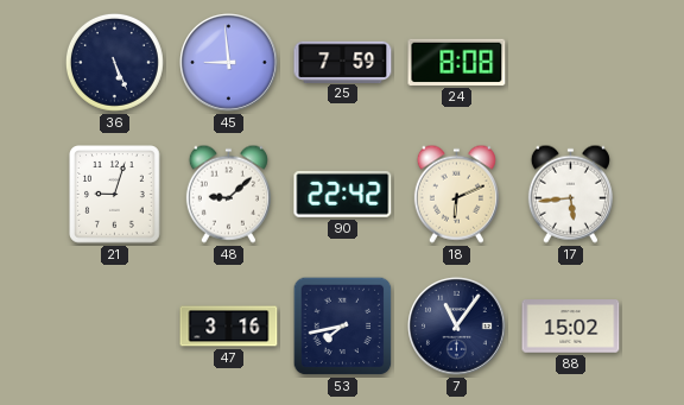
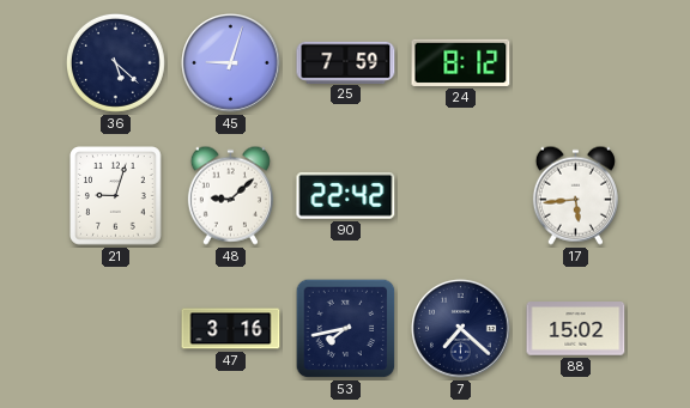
36: 5:26 -> 5:22
45: 8:59 -> 9:03
24: 8:08 -> 8:12
18: 6:11 -> none
7: 11:06 -> 7:22
